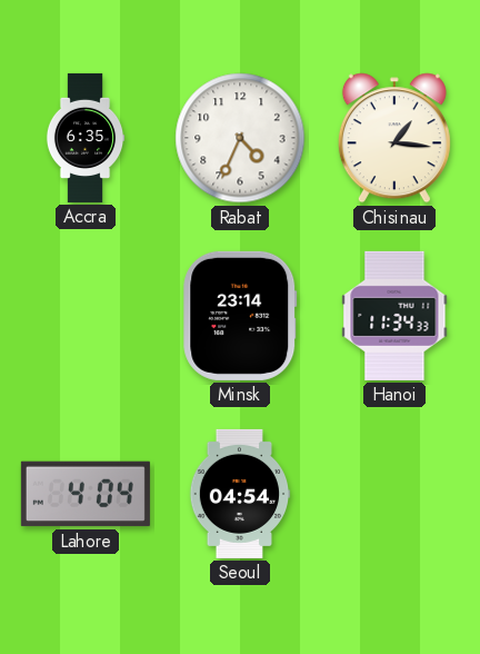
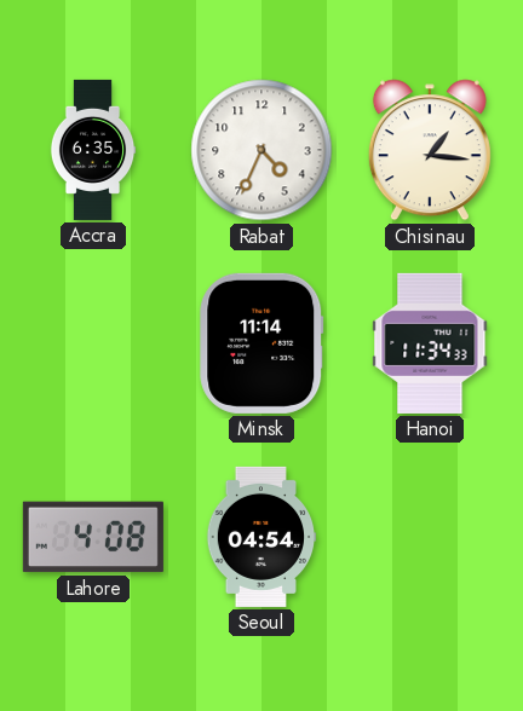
Minsk: 23:14 -> 11:14
Lahore: 4:04 -> 4:08
